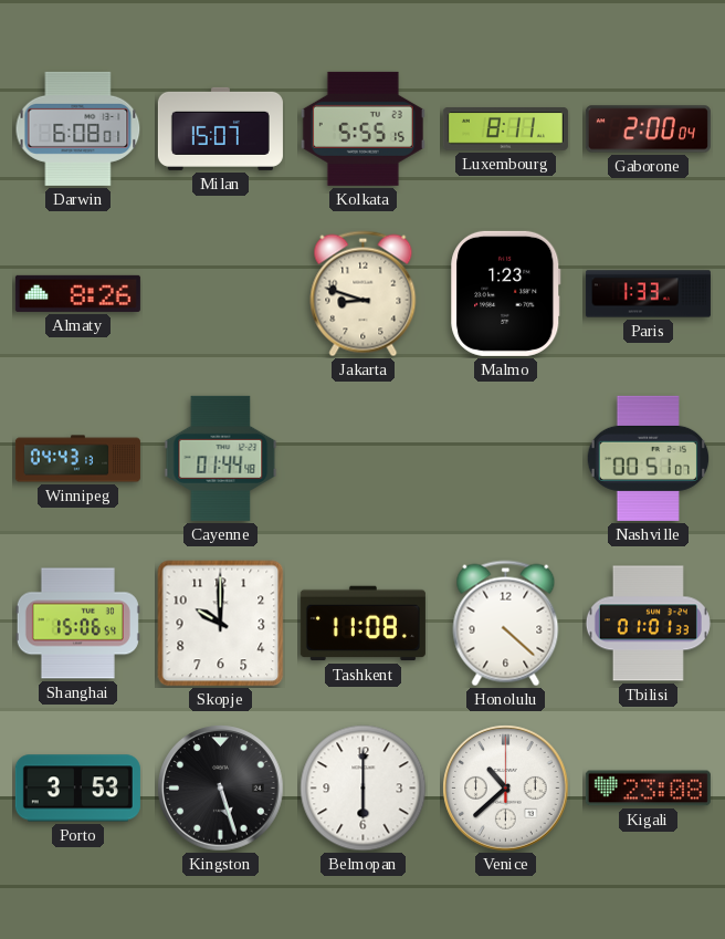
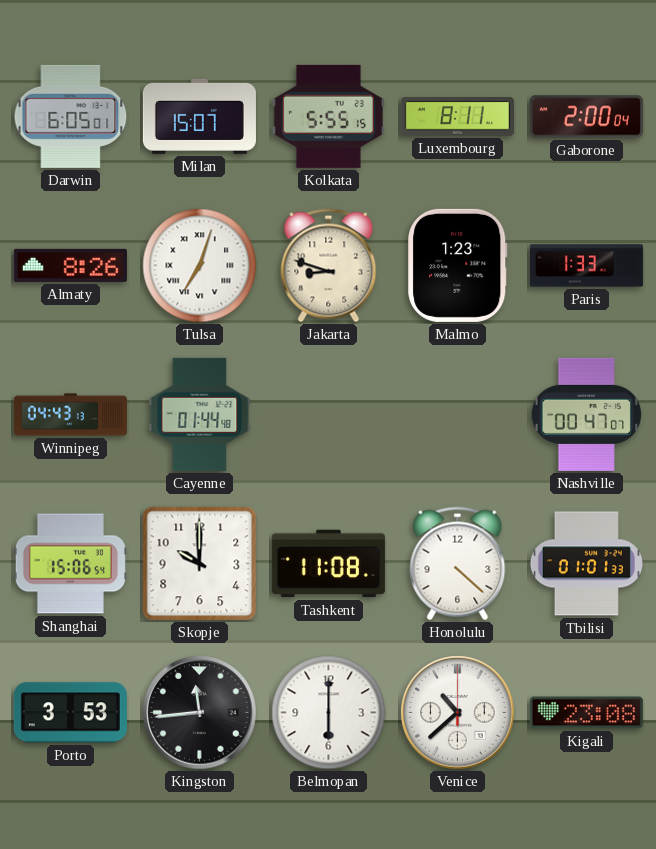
Darwin: 6:08 -> 6:05
Tulsa: none -> 7:03
Nashville: 00:51 -> 00:47
Kingston: 5:27 -> 11:44
